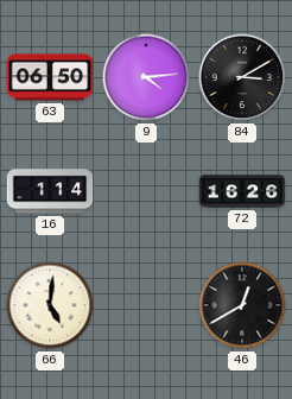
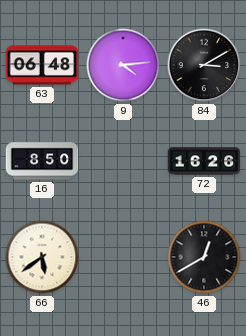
63: 06:50 -> 06:48
16: 1:14 -> 8:50
66: 5:01 -> 5:39
